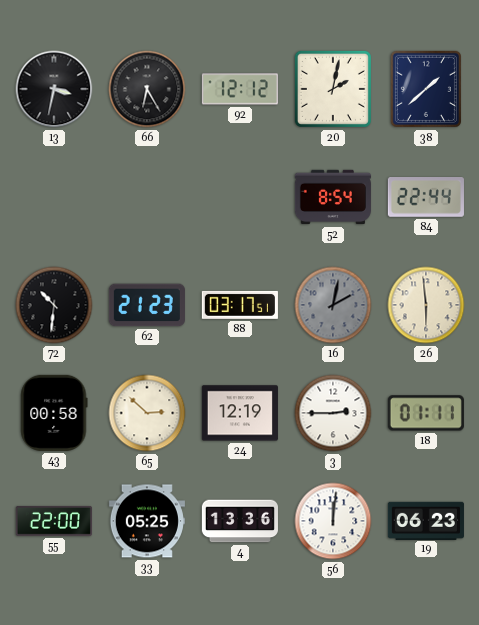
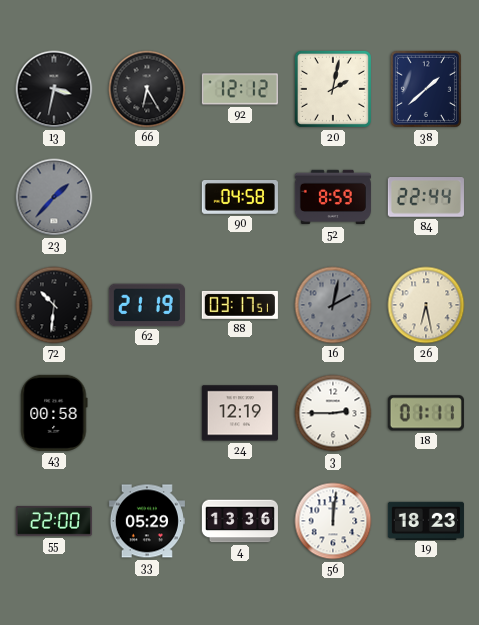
23: none -> 1:37
90: none -> 04:58
52: 8:54 -> 8:59
62: 21:23 -> 21:19
26: 5:59 -> 6:28
65: 2:52 -> none
33: 05:25 -> 05:29
19: 06:23 -> 18:23
